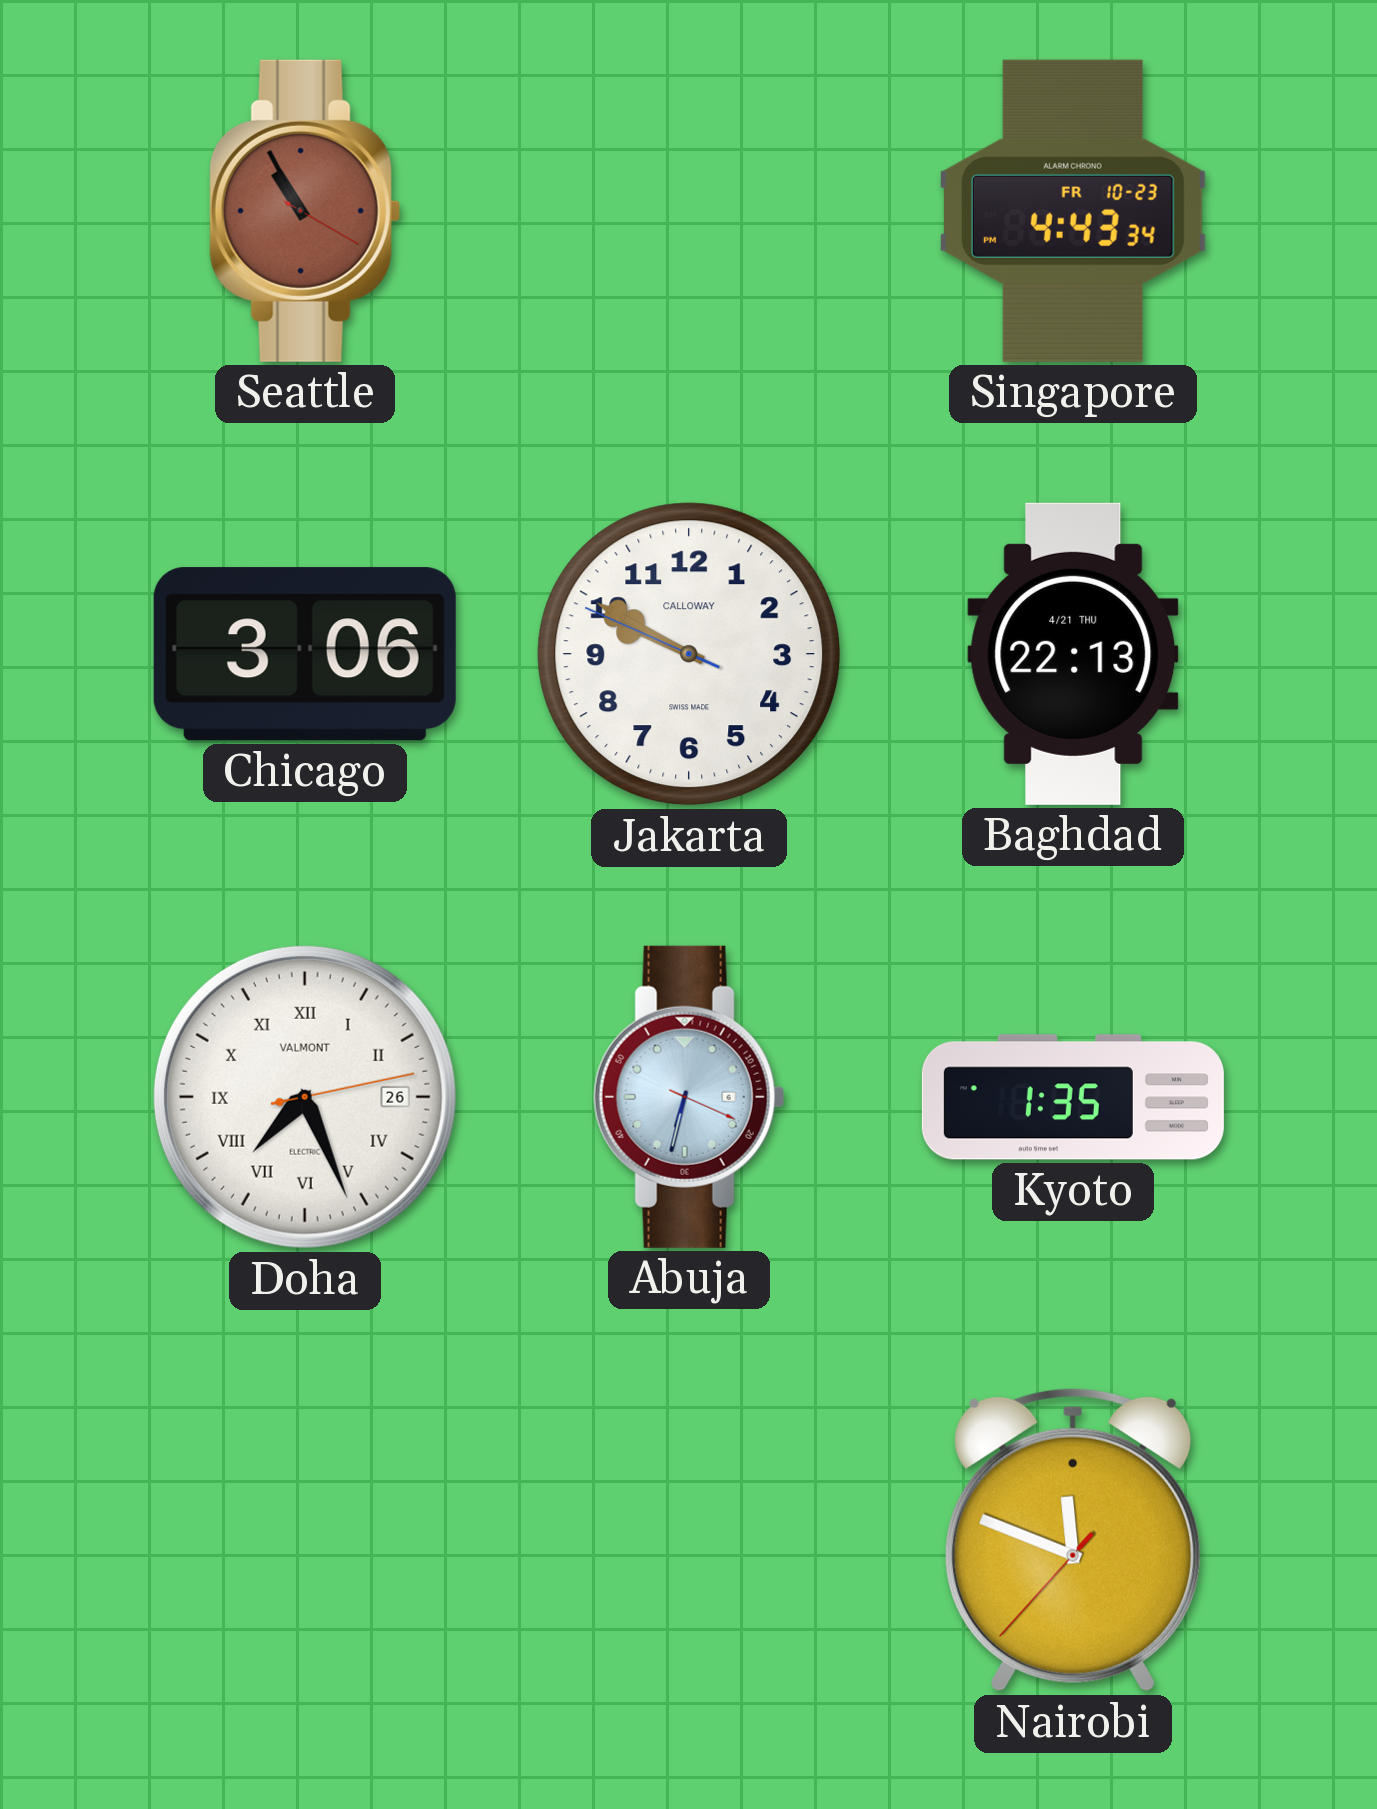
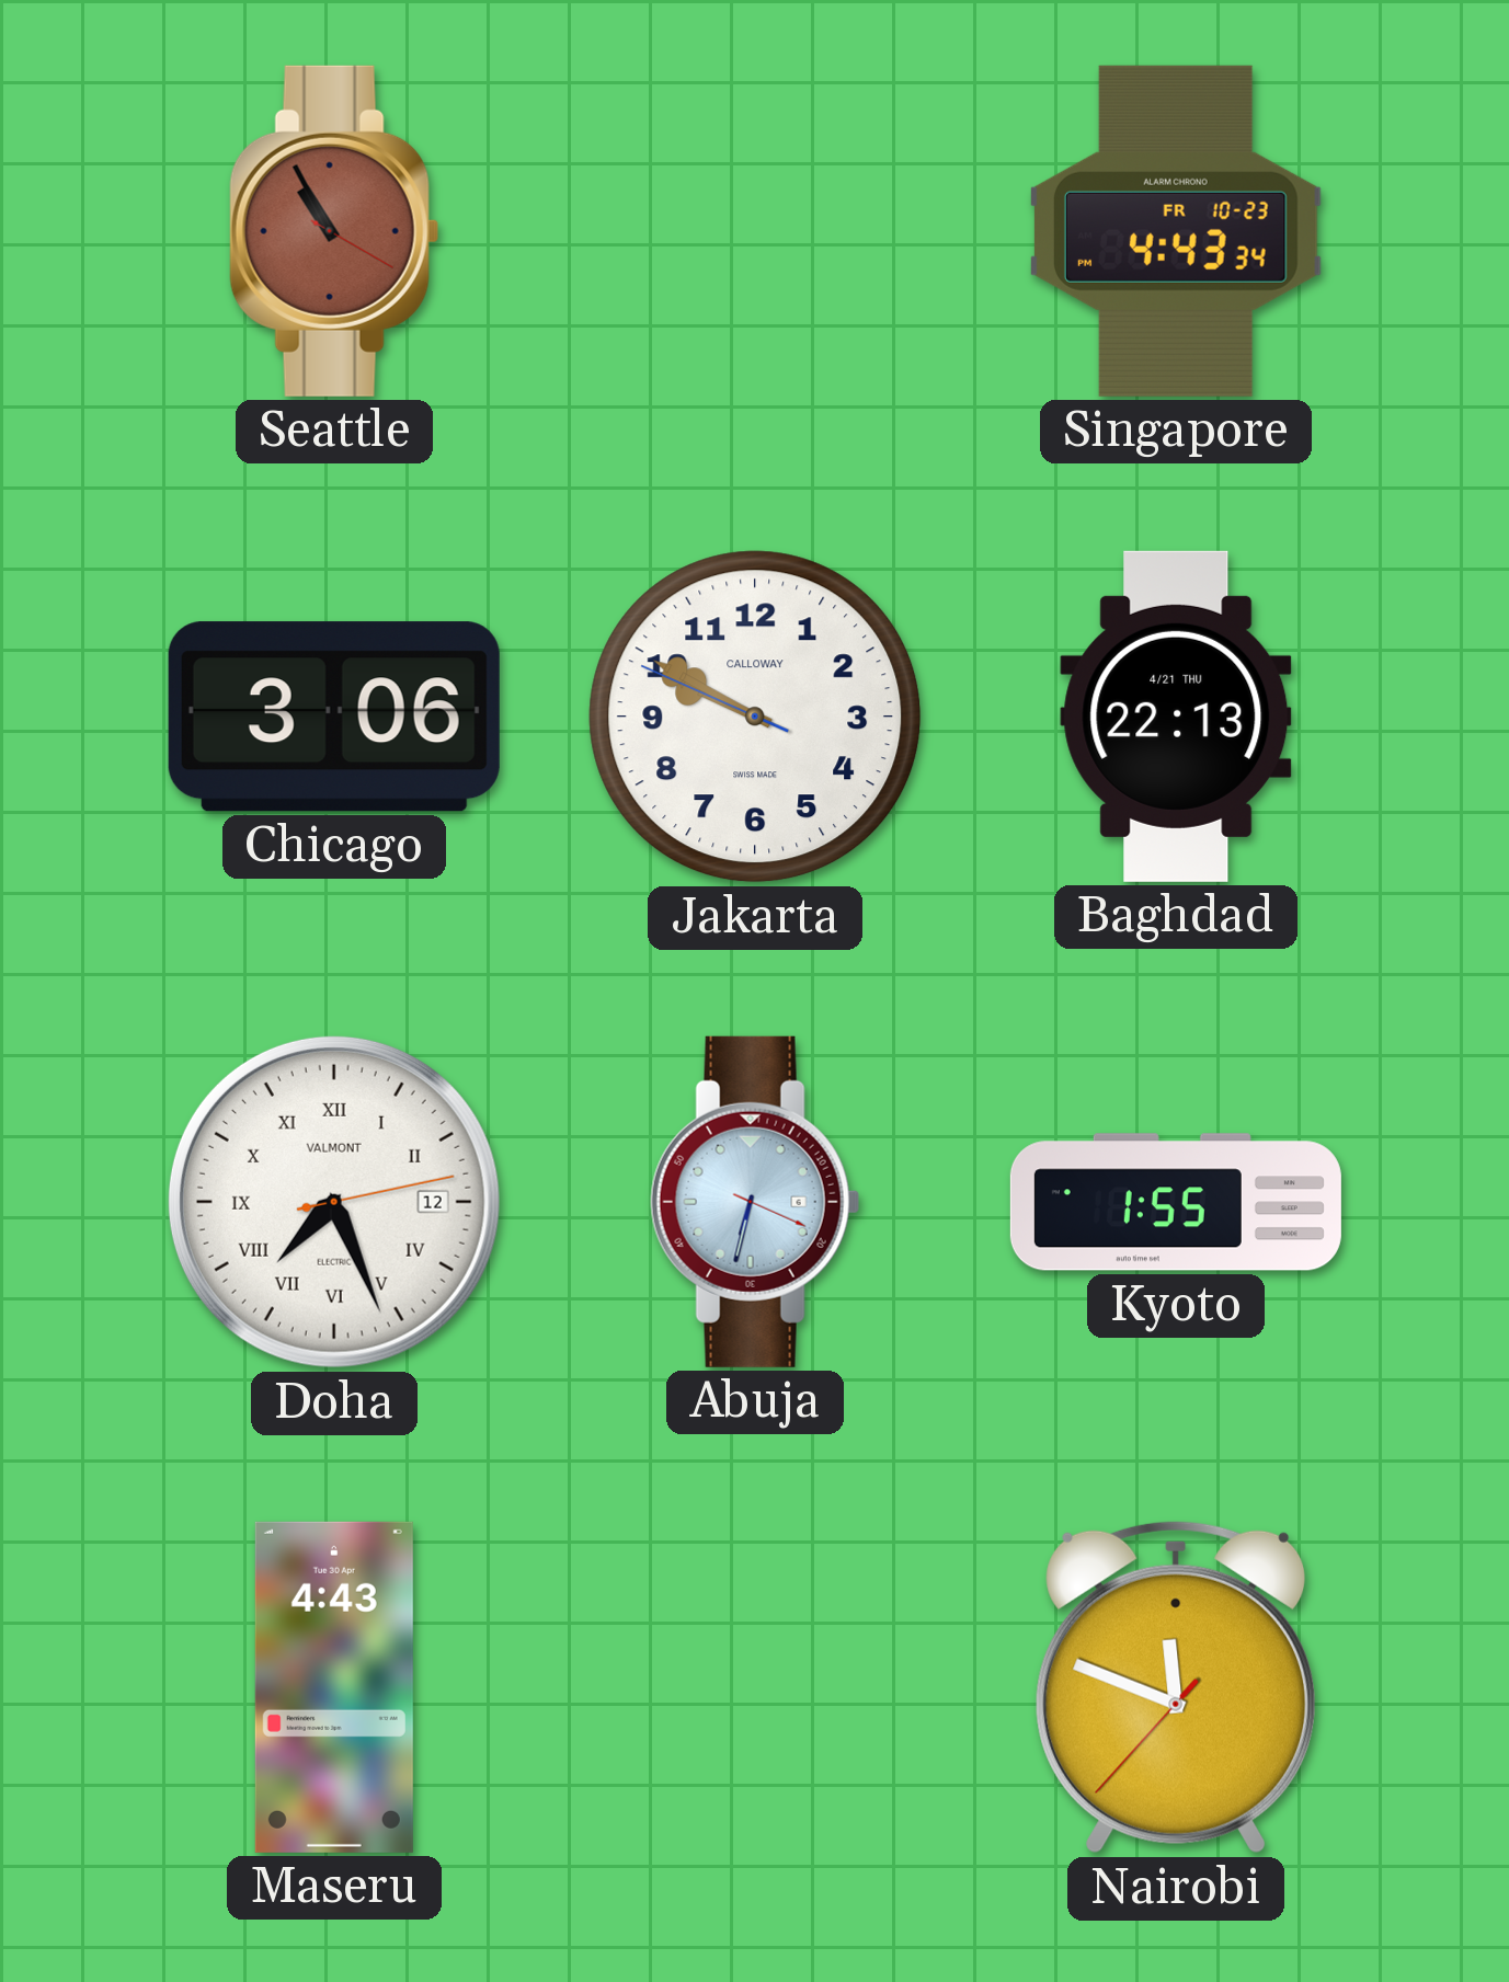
Doha date: 26 -> 12
Kyoto: 1:35 -> 1:55
Maseru: none -> 4:43
